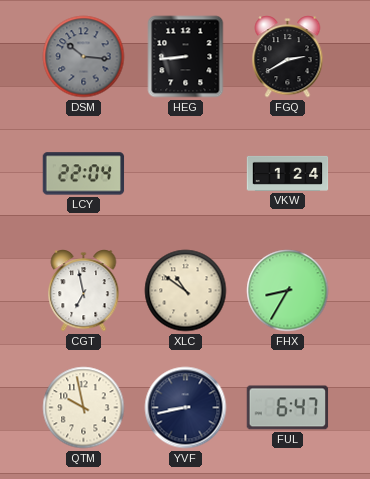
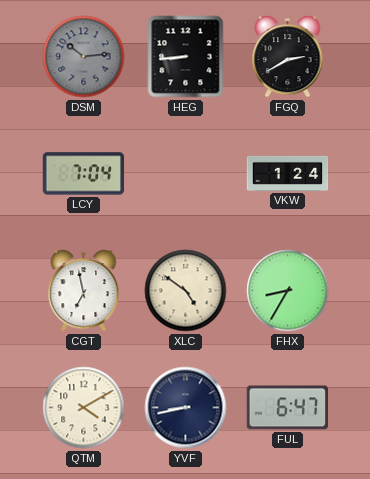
DSM: 10:16 -> 10:14
LCY: 22:04 -> 7:04
XLC: 10:51 -> 4:51
QTM: 9:58 -> 4:10
